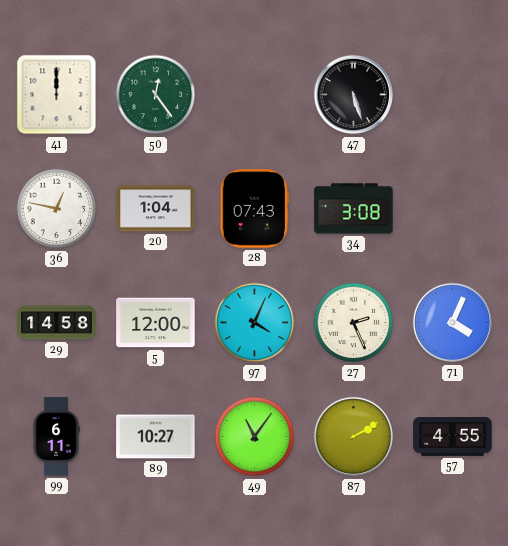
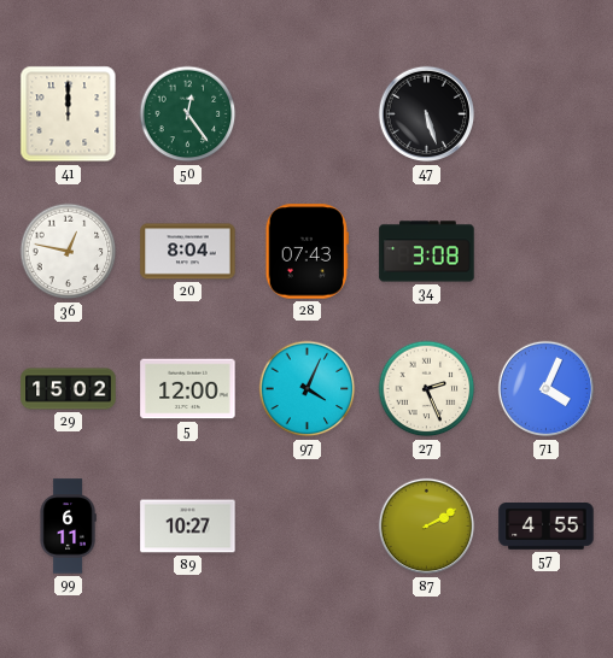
20: 1:04 -> 8:04
29: 14:58 -> 15:02
49: 11:06 -> none
